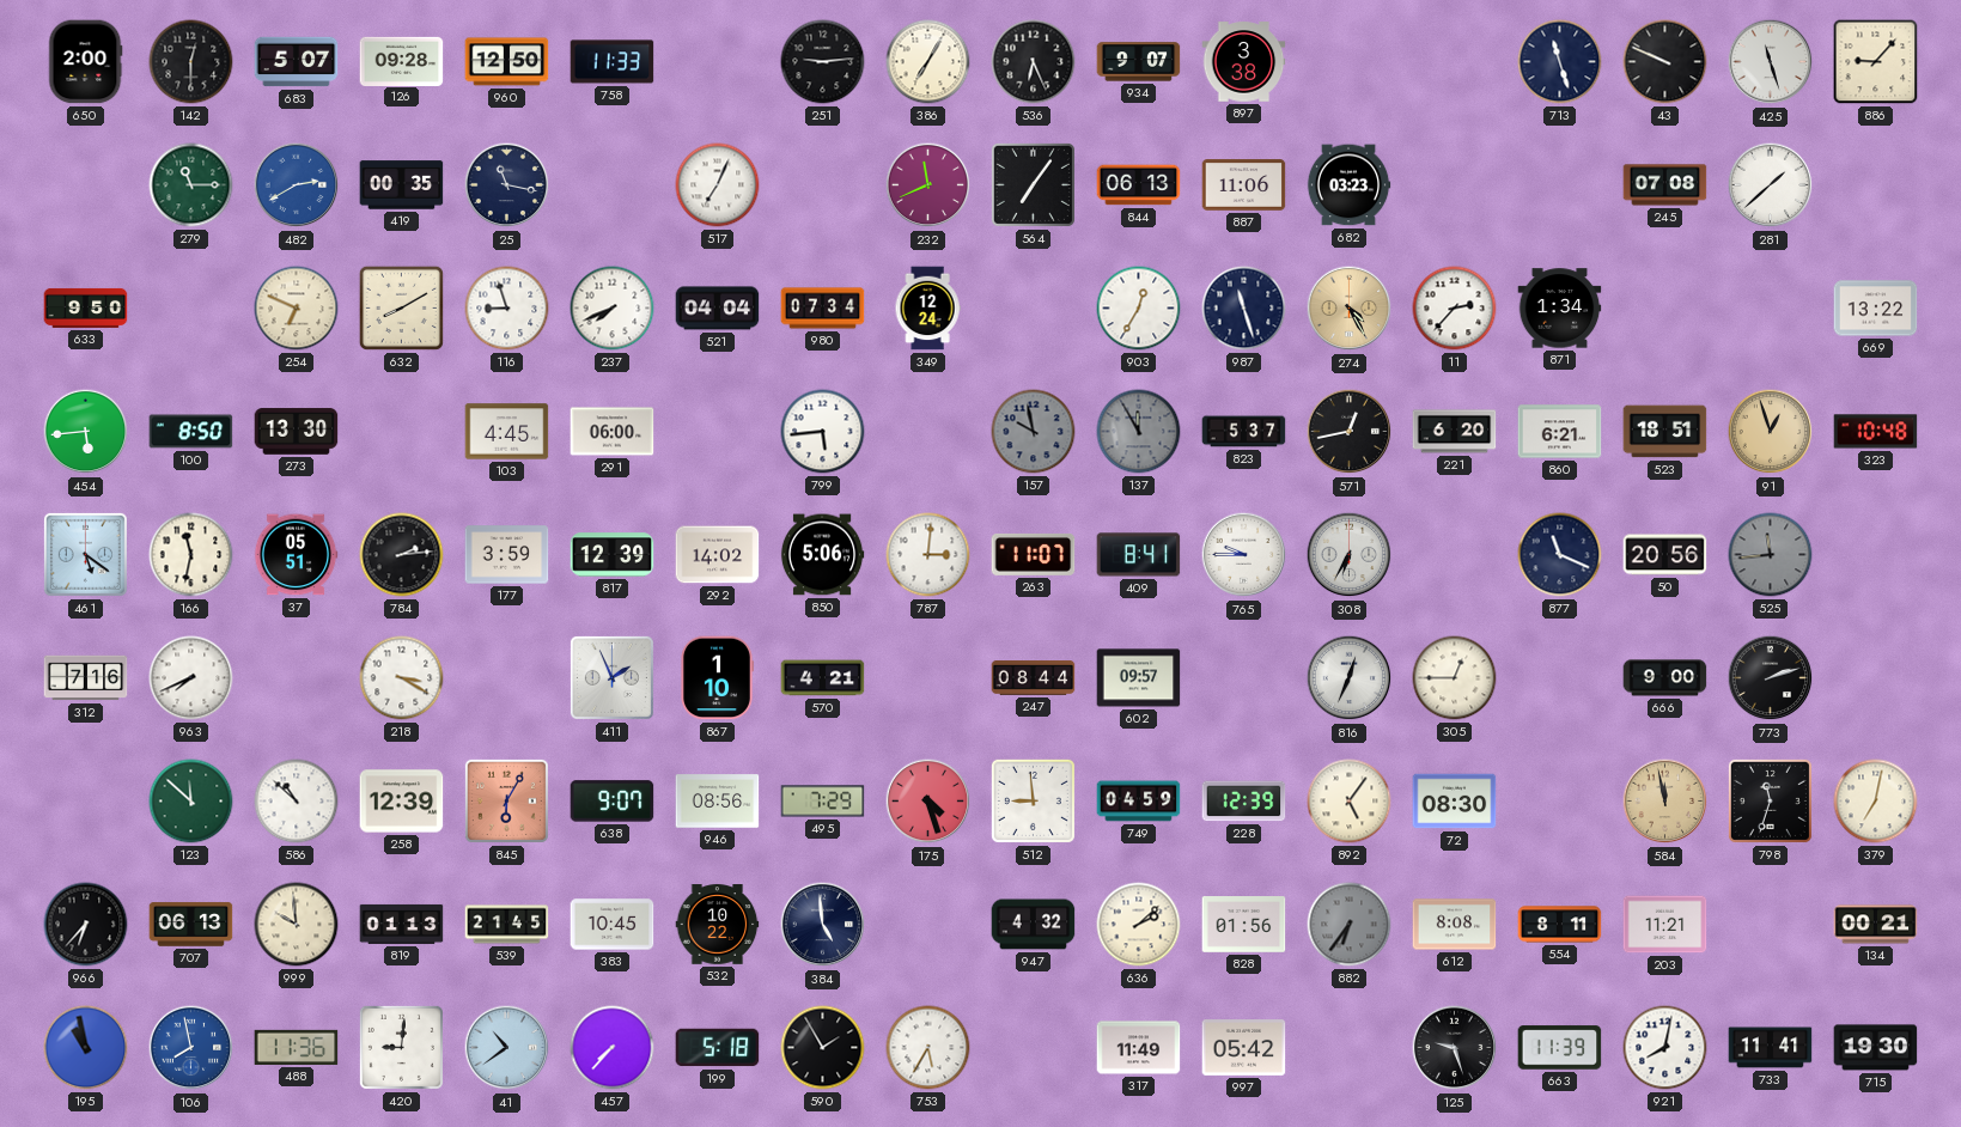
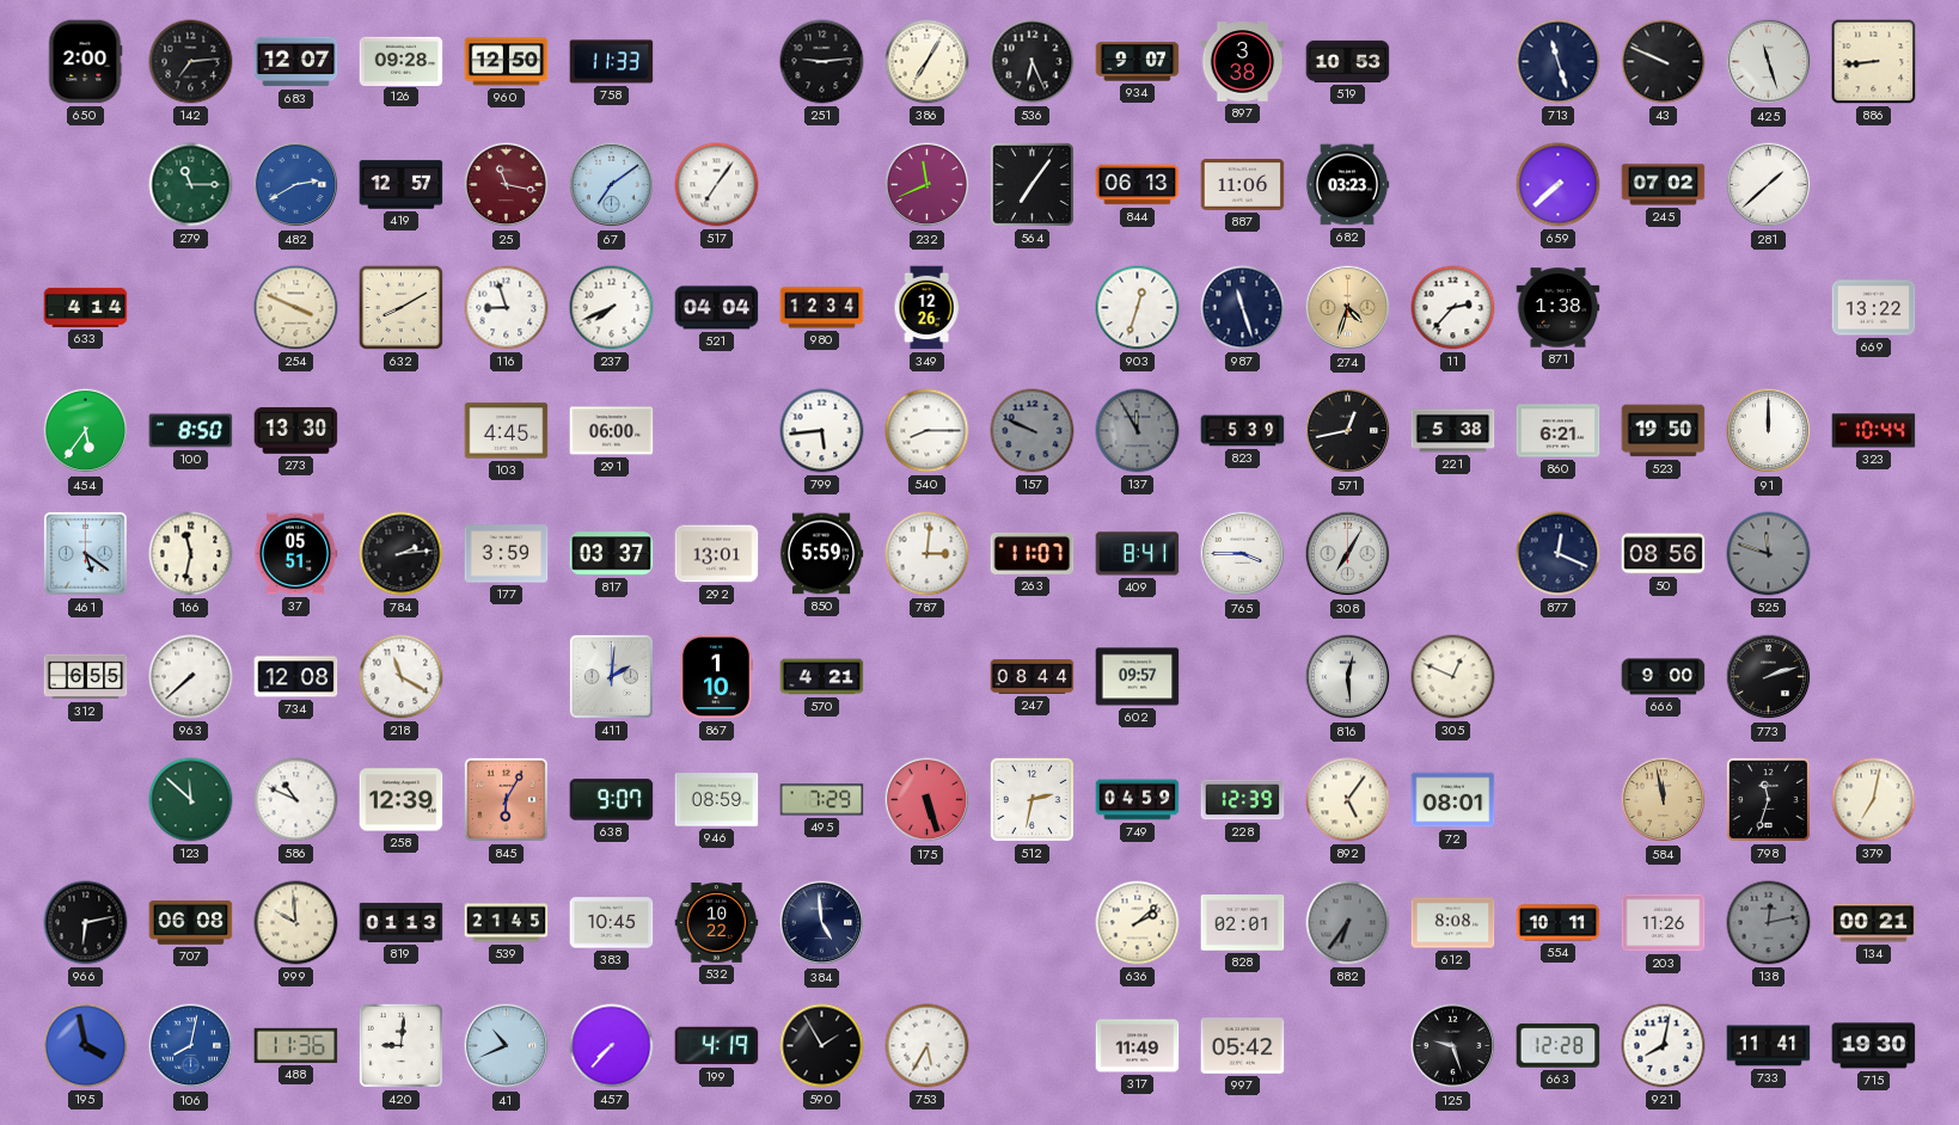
142: 12:30 -> 7:14
683: 5:07 -> 12:07
519: none -> 10:53
886: 9:07 -> 8:44
419: 00:35 -> 12:57
25 dial: navy -> burgundy
67: none -> 7:09
517: 7:04 -> 7:06
659: none -> 7:38
245: 07:08 -> 07:02
633: 9:50 -> 4:14
254: 6:49 -> 3:49
980: 07:34 -> 12:34
349: 12:24 -> 12:26
903: 12:35 -> 12:33
274: 4:25 -> 4:33
871: 1:34 -> 1:38
454: 5:44 -> 5:36
540: none -> 8:15
157: 9:58 -> 9:49
823: 5:37 -> 5:39
221: 6:20 -> 5:38
523: 18:51 -> 19:50
91: 12:57 -> 12:00
91 dial: champagne -> white
323: 10:48 -> 10:44
817: 12:39 -> 03:37
292: 14:02 -> 13:01
850: 5:06 -> 5:59
765: 9:45 -> 3:45
308: 6:35 -> 7:05
877: 11:19 -> 12:19
50: 20:56 -> 08:56
525: 11:44 -> 11:48
312: 7:16 -> 6:55
963: 7:41 -> 7:38
734: none -> 12:08
218: 3:20 -> 11:20
411: 1:56 -> 2:01
816: 12:34 -> 12:29
305: 12:45 -> 12:49
586: 10:52 -> 10:49
946: 08:56 -> 08:59
175: 4:27 -> 5:27
512: 8:59 -> 2:32
72: 08:30 -> 08:01
966: 6:37 -> 6:13
707: 06:13 -> 06:08
947: 4:32 -> none
828: 01:56 -> 02:01
554: 8:11 -> 10:11
203: 11:21 -> 11:26
138: none -> 12:13
195: 10:58 -> 3:58
106: 7:58 -> 8:02
41: 10:39 -> 10:41
199: 5:18 -> 4:19
663: 11:39 -> 12:28
